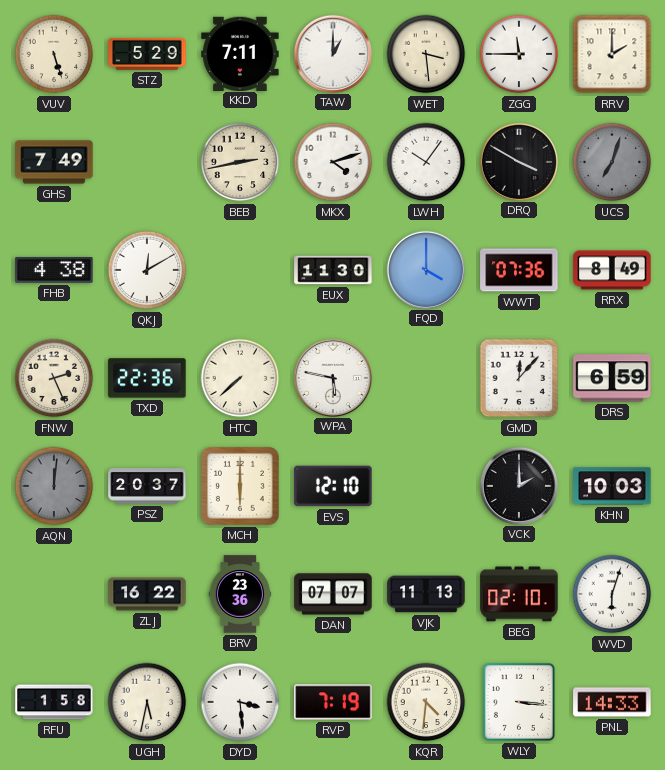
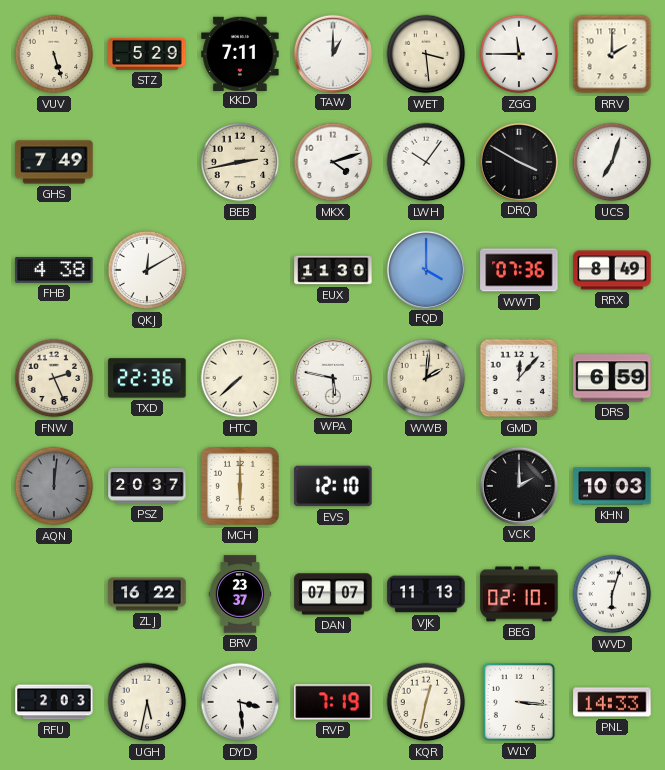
UCS dial: grey -> white
WWB: none -> 2:01
BRV: 23:36 -> 23:37
RFU: 1:58 -> 2:03
KQR: 4:31 -> 12:32
